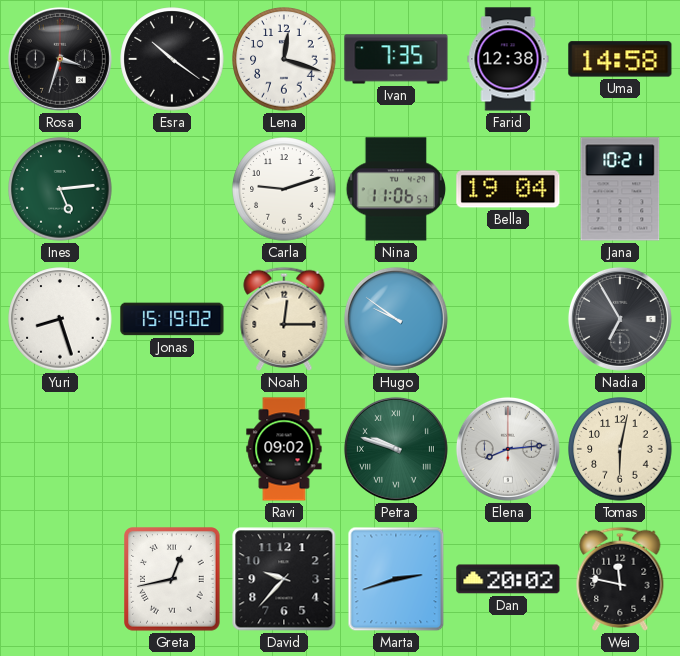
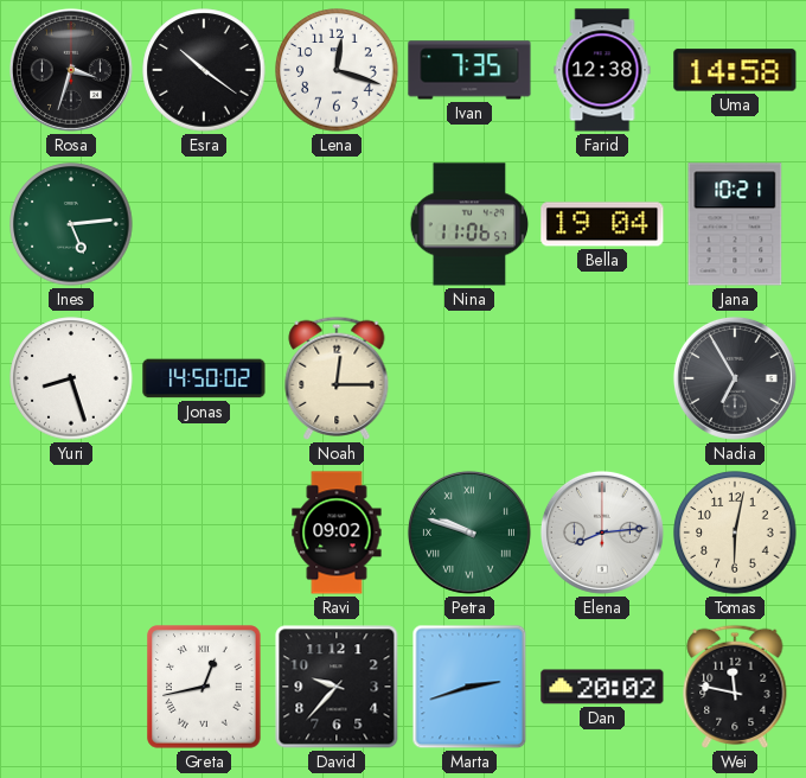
Carla: 9:12 -> none
Jonas: 15:19 -> 14:50
Hugo: 9:51 -> none
